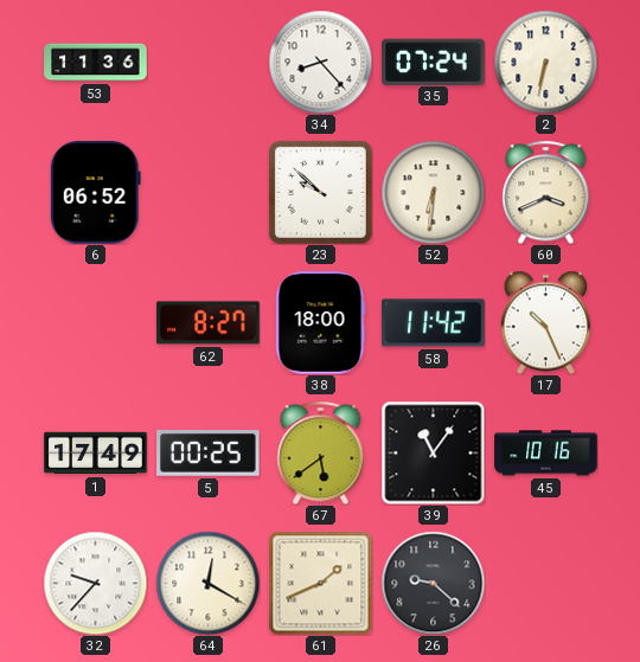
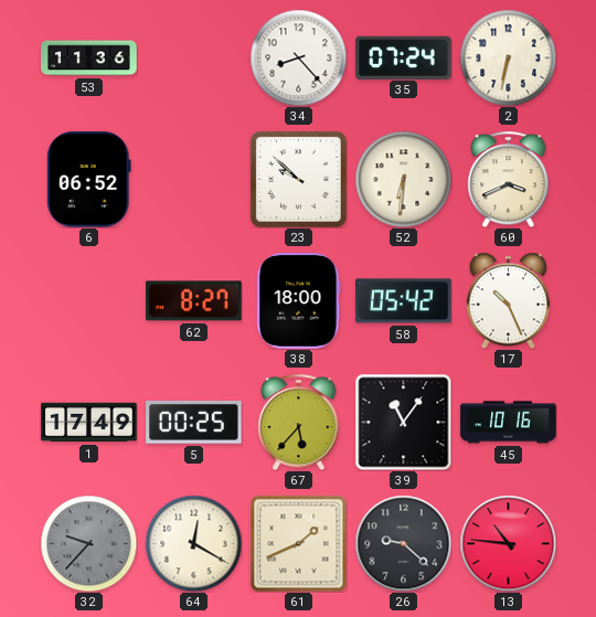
58: 11:42 -> 05:42
67: 5:39 -> 5:37
32 dial: white -> grey
13: none -> 10:46
